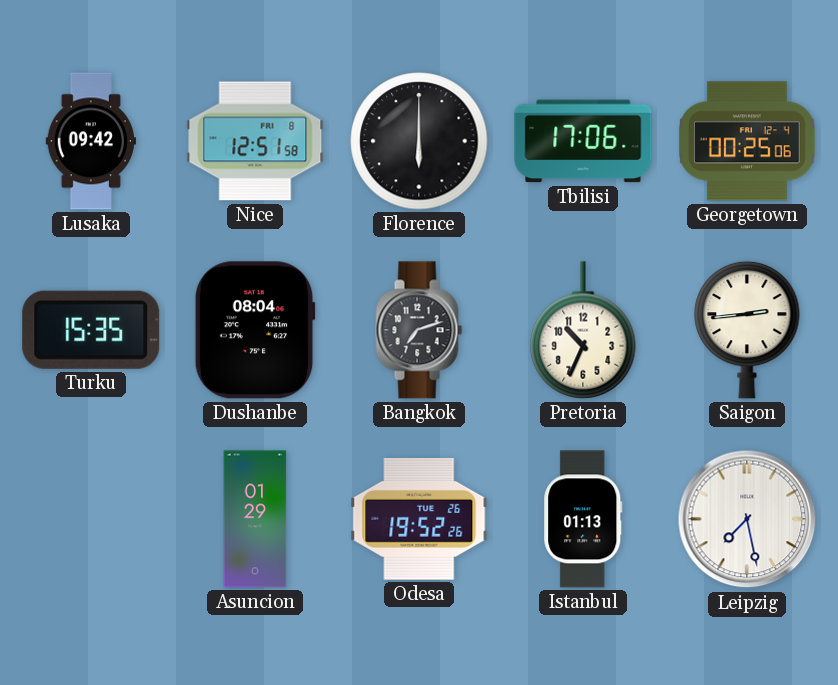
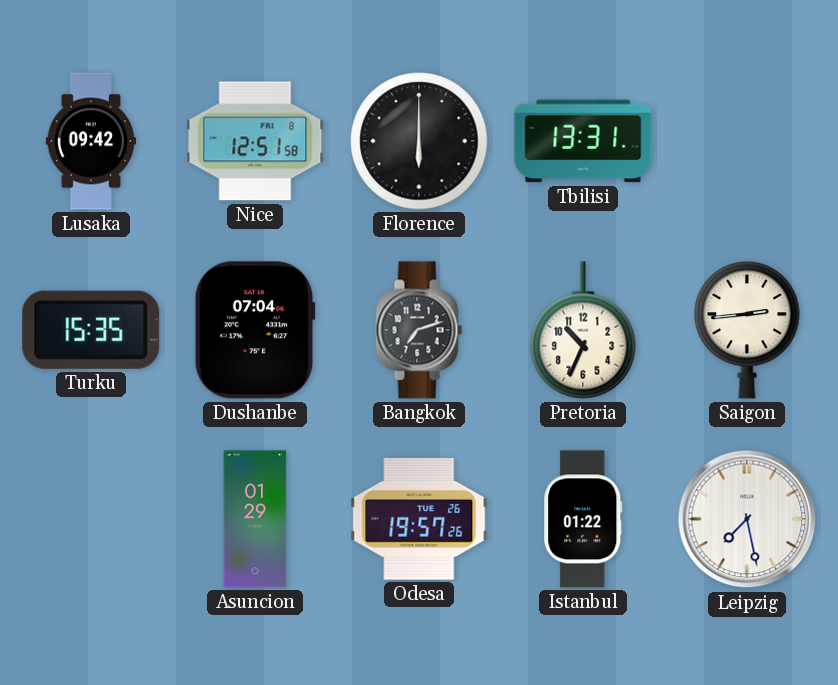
Tbilisi: 17:06 -> 13:31
Georgetown: 00:25 -> none
Dushanbe: 08:04 -> 07:04
Odesa: 19:52 -> 19:57
Istanbul: 01:13 -> 01:22
